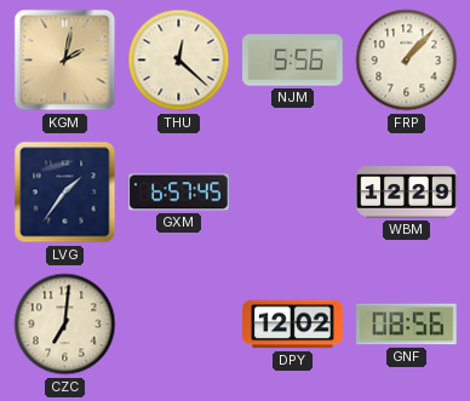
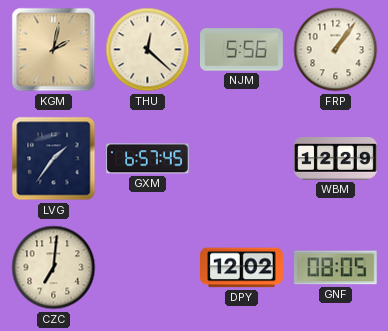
FRP: 1:07 -> 1:06
GNF: 08:56 -> 08:05
